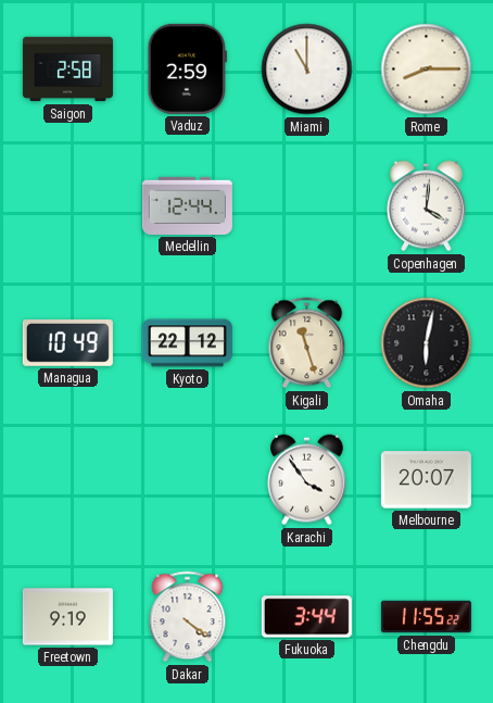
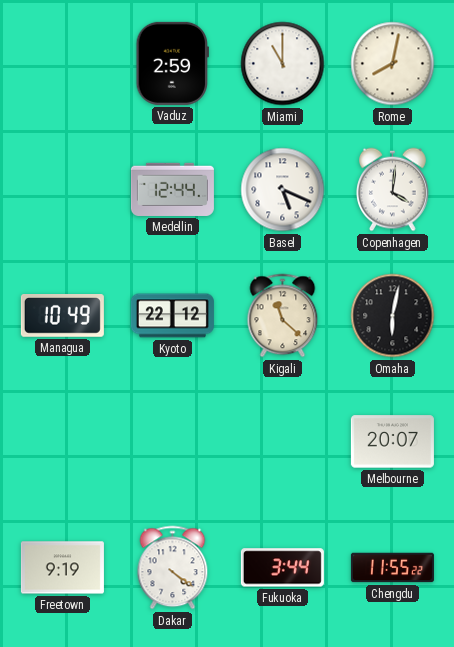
Saigon: 2:58 -> none
Rome: 8:15 -> 8:02
Basel: none -> 5:19
Kigali: 11:27 -> 11:22
Karachi: 3:54 -> none
